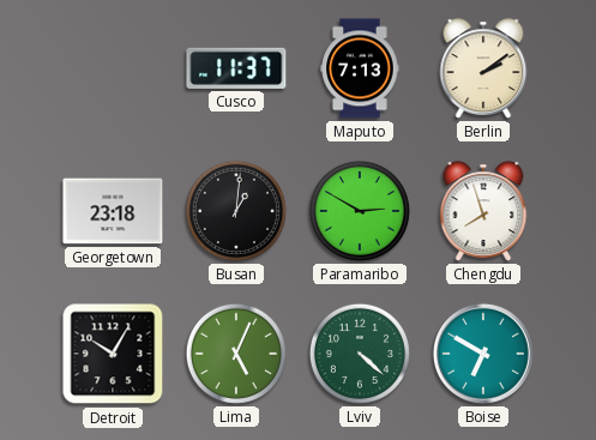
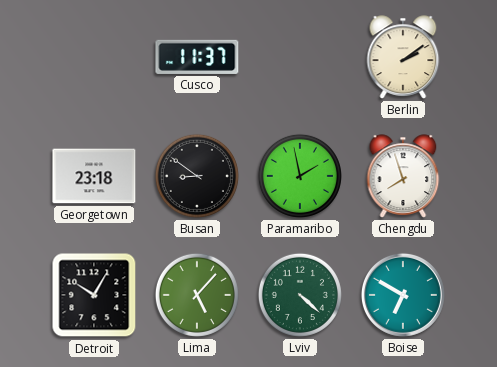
Maputo: 7:13 -> none
Busan: 1:01 -> 8:51
Paramaribo: 2:50 -> 1:58
Lima: 5:04 -> 5:07
